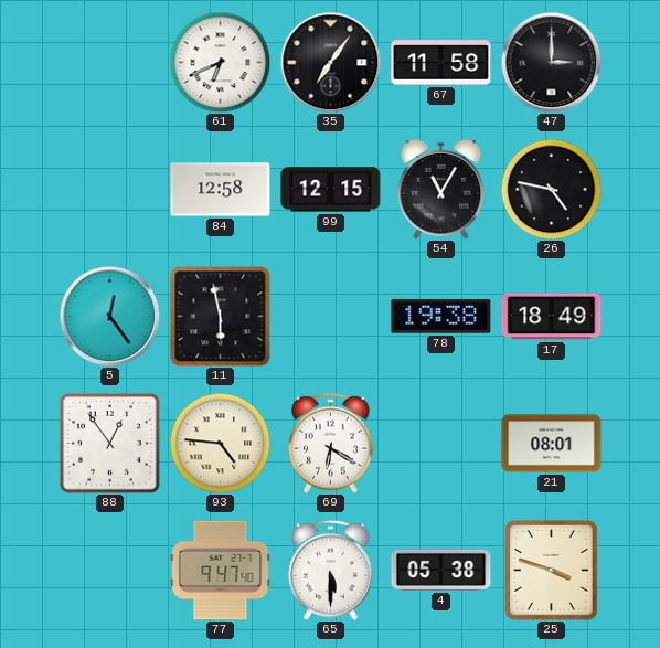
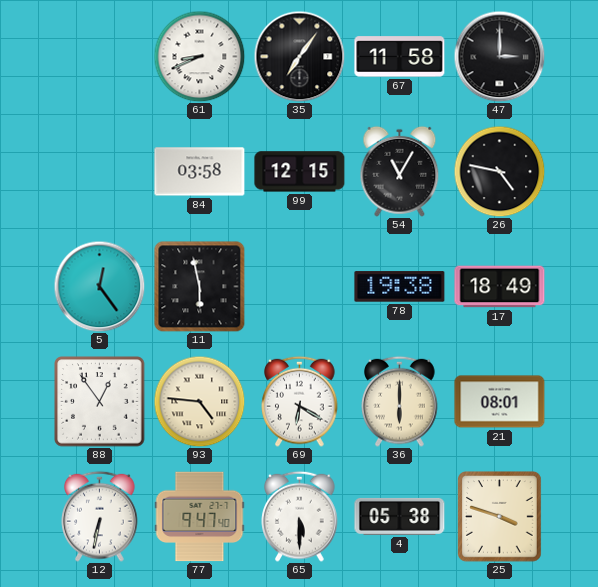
61: 6:41 -> 8:41
84: 12:58 -> 03:58
36: none -> 6:00
12: none -> 6:32
